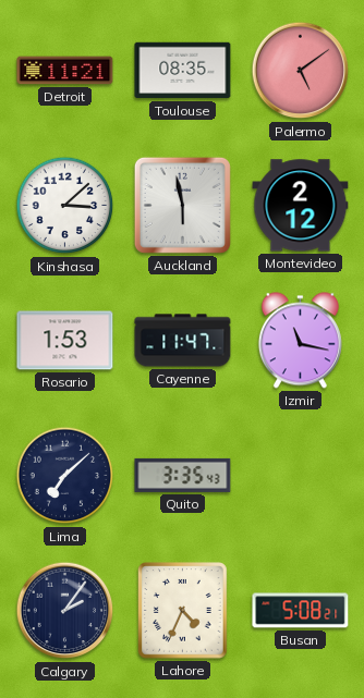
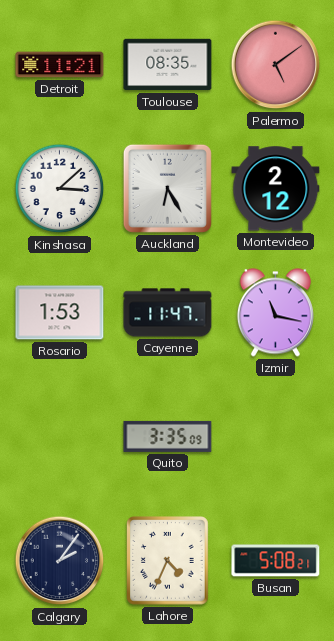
Auckland: 5:58 -> 6:25
Lima: 7:08 -> none
Quito: 3:35:43 -> 3:35:09
